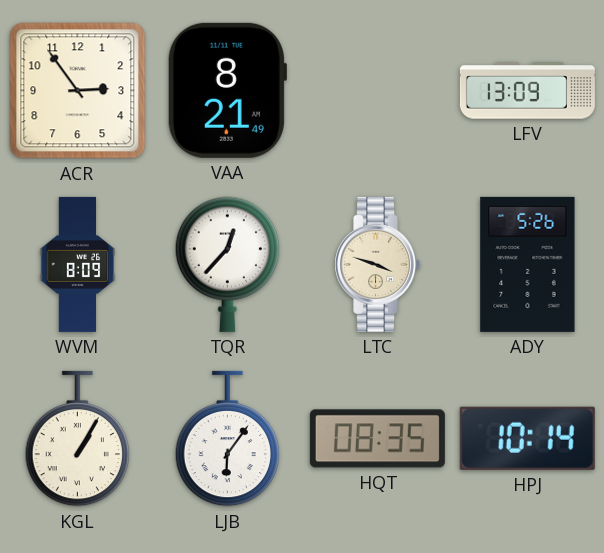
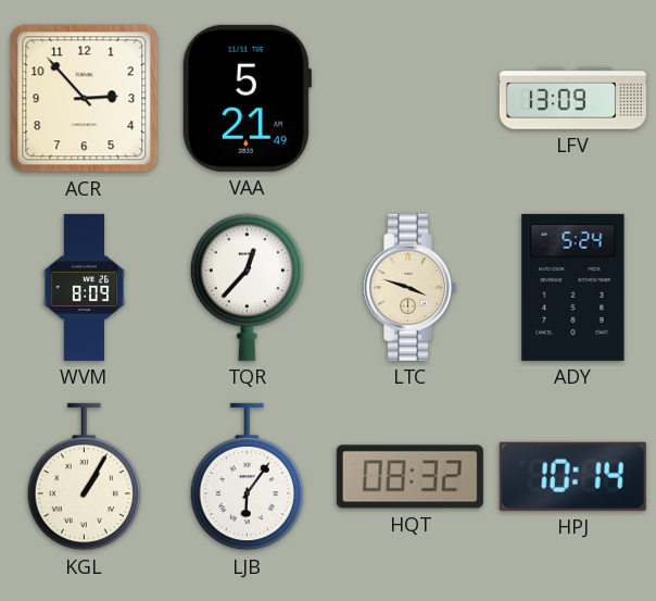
ACR: 2:54 -> 2:53
VAA: 8:21 -> 5:21
ADY: 5:26 -> 5:24
HQT: 08:35 -> 08:32
